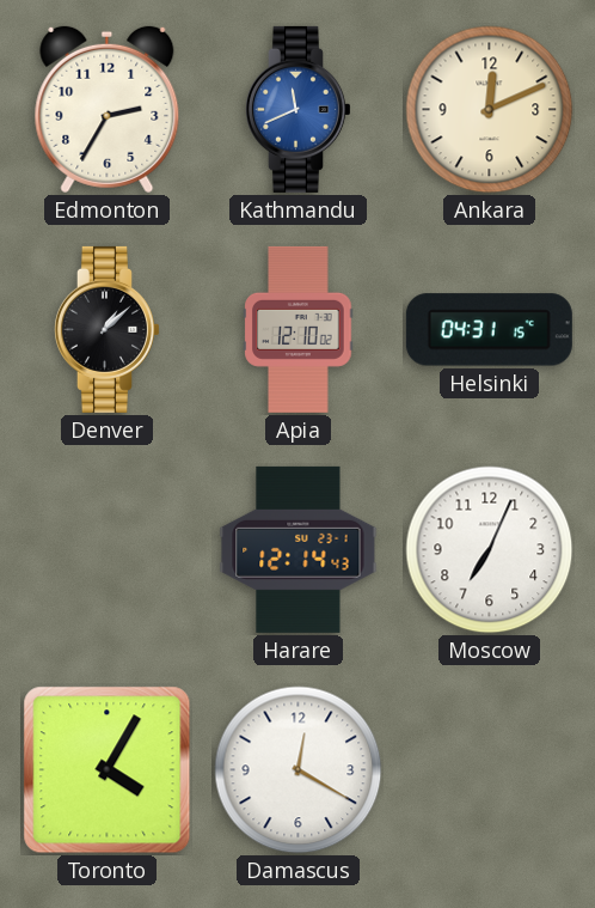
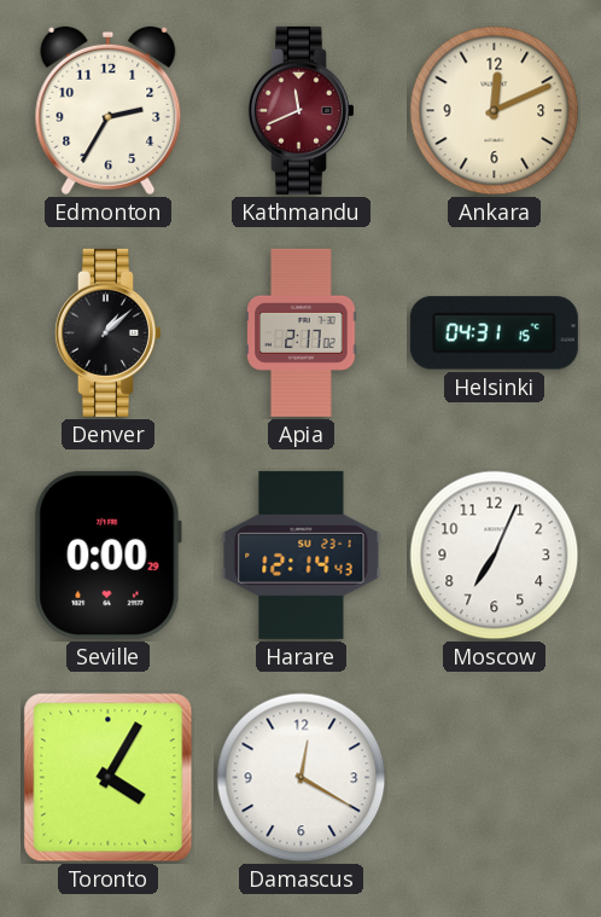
Kathmandu dial: blue -> burgundy
Apia: 12:10 -> 2:17
Seville: none -> 0:00
